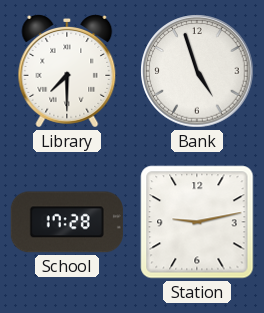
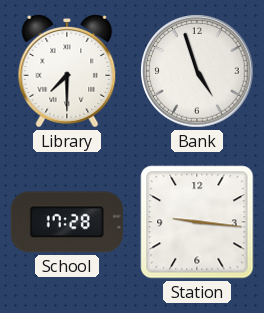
Station: 9:13 -> 9:16
